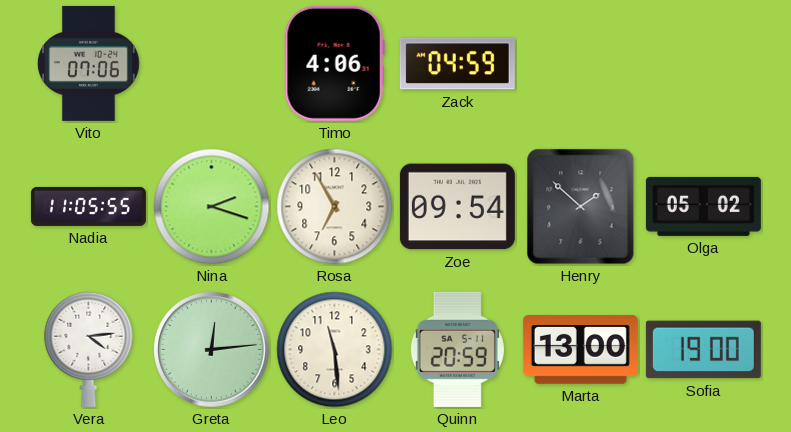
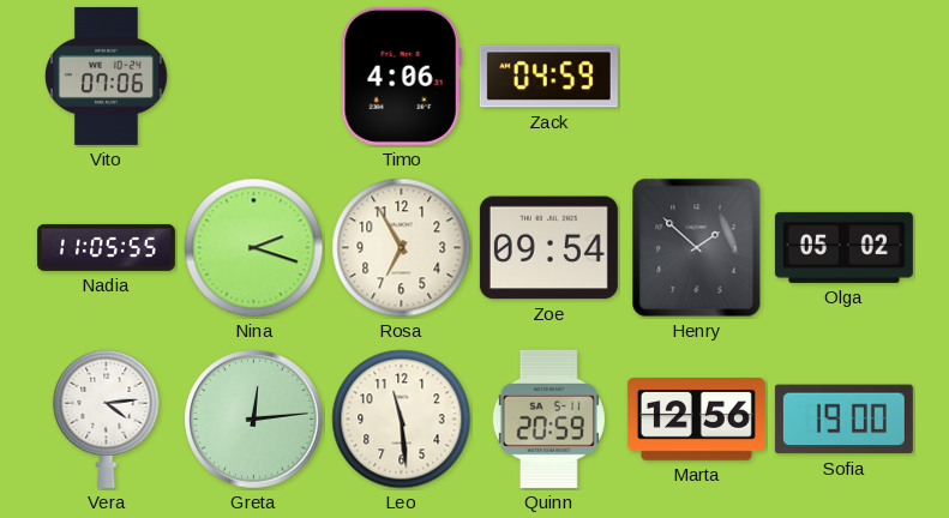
Marta: 13:00 -> 12:56
